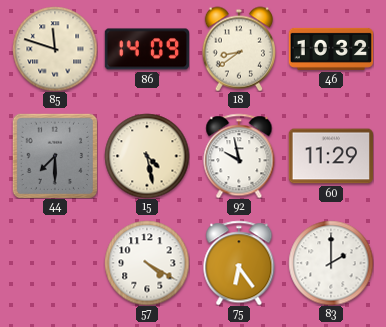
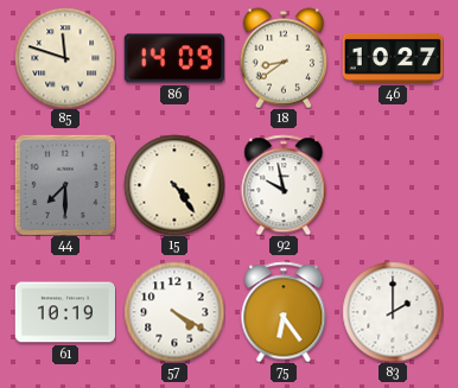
46: 10:32 -> 10:27
15: 4:28 -> 4:24
60: 11:29 -> none
61: none -> 10:19
